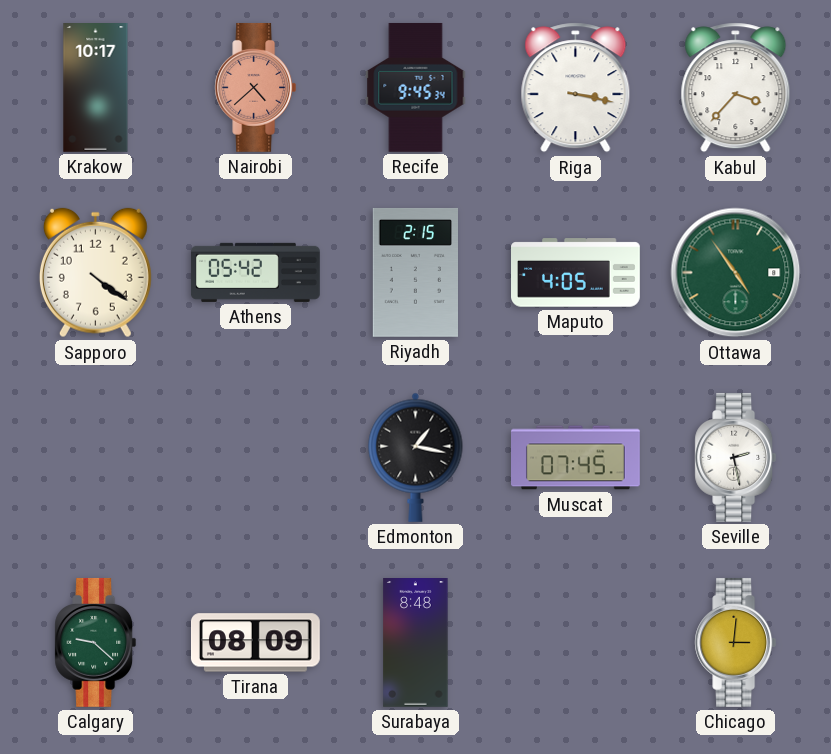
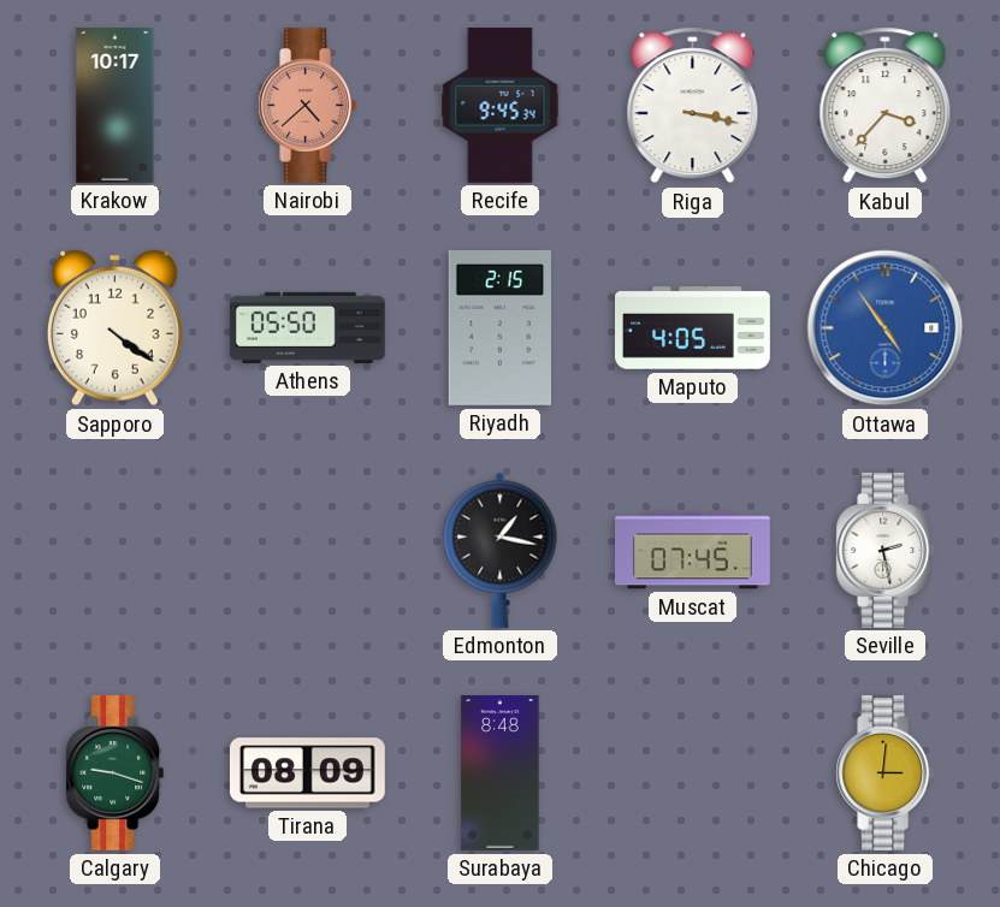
Athens: 05:42 -> 05:50
Ottawa dial: green -> blue
Calgary: 9:22 -> 9:18
